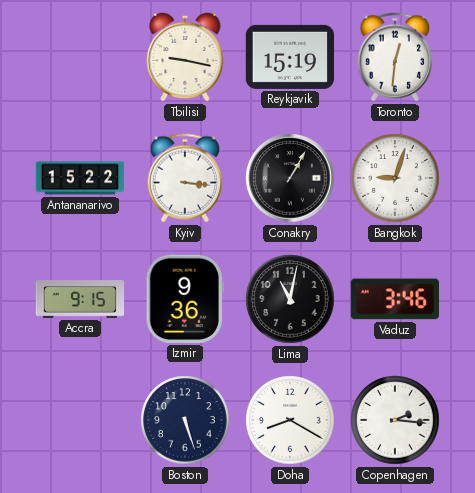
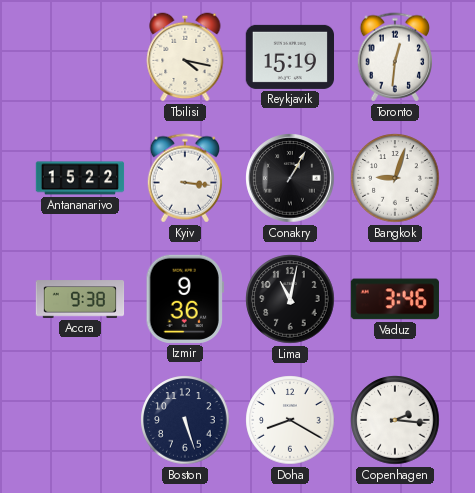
Tbilisi: 9:17 -> 4:17
Accra: 9:15 -> 9:38
